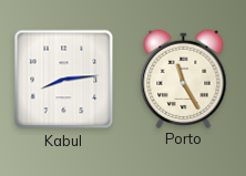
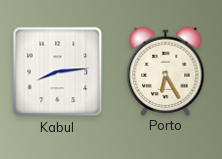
Porto: 11:25 -> 6:25
